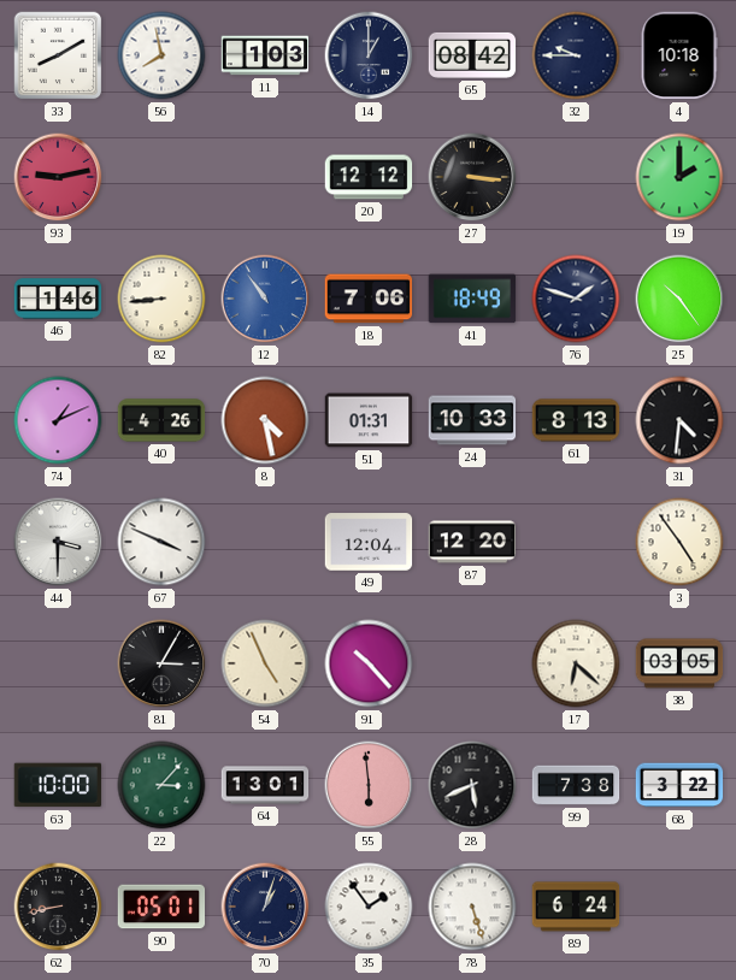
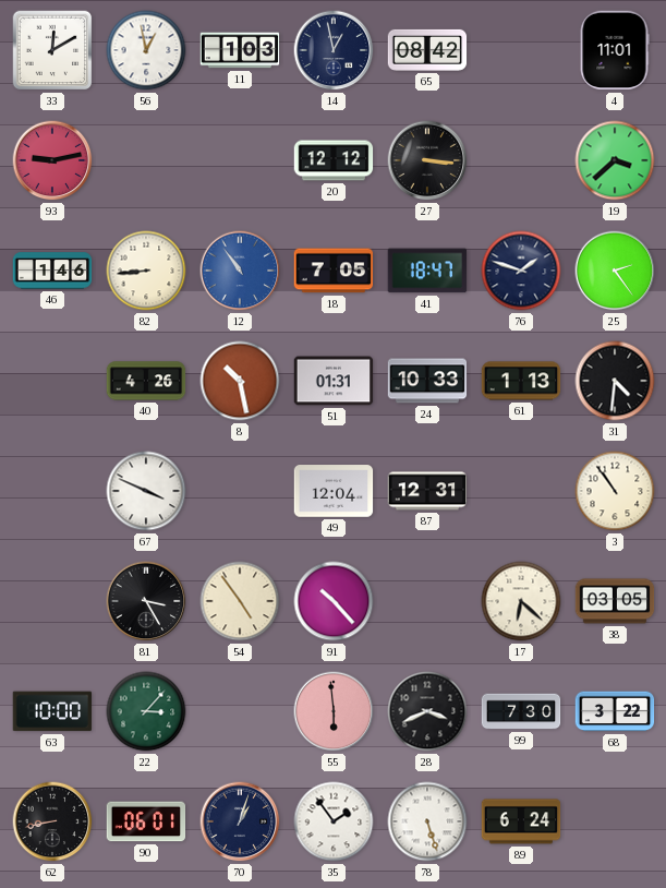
33: 8:10 -> 12:10
56: 7:58 -> 12:58
14: 1:00 -> 12:58
32: 9:45 -> none
4: 10:18 -> 11:01
19: 2:00 -> 3:38
18: 7:06 -> 7:05
41: 18:49 -> 18:47
25: 10:24 -> 2:24
74: 1:11 -> none
8: 4:28 -> 10:28
61: 8:13 -> 1:13
44: 3:30 -> none
87: 12:20 -> 12:31
3: 4:54 -> 10:54
81: 3:05 -> 3:25
54: 4:56 -> 4:54
64: 13:01 -> none
28: 5:41 -> 3:41
99: 7:38 -> 7:30
90: 05:01 -> 06:01
